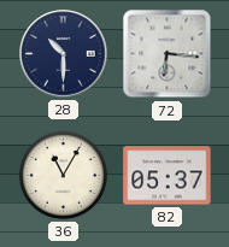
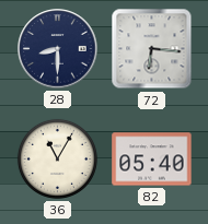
28: 10:30 -> 8:30
82: 05:37 -> 05:40
